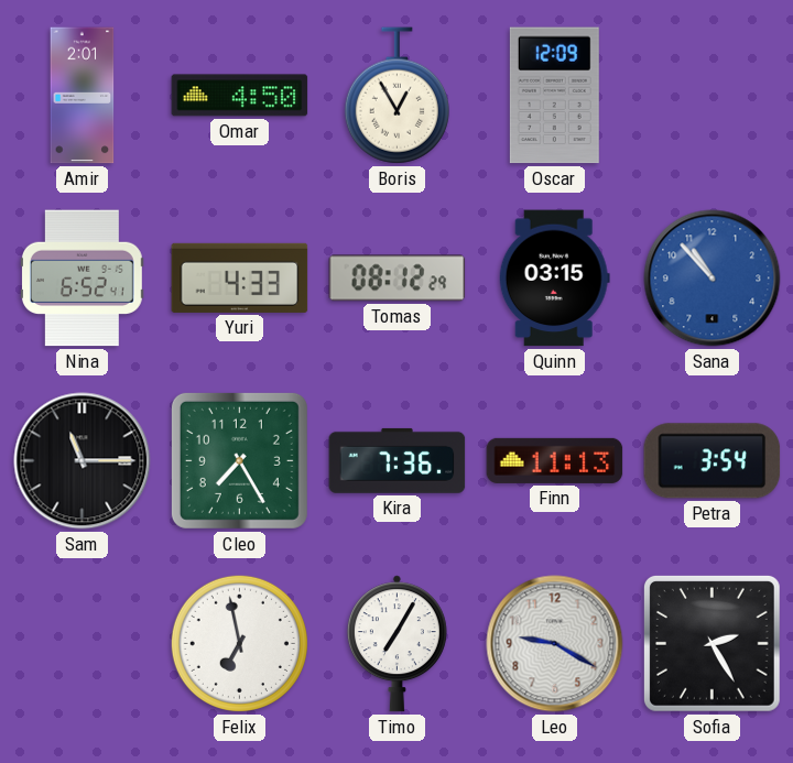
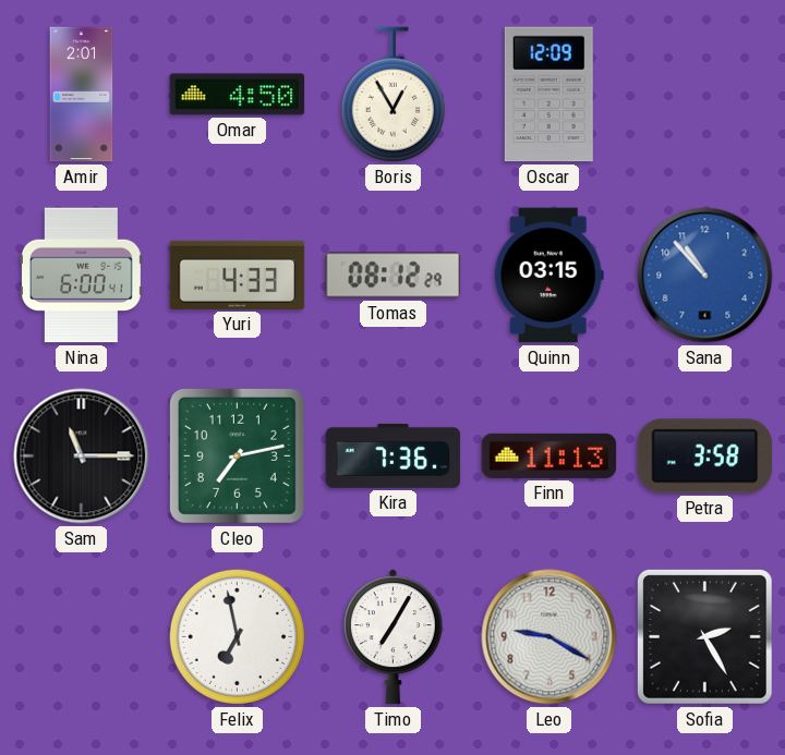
Nina: 6:52 -> 6:00
Cleo: 7:25 -> 7:13
Petra: 3:54 -> 3:58
